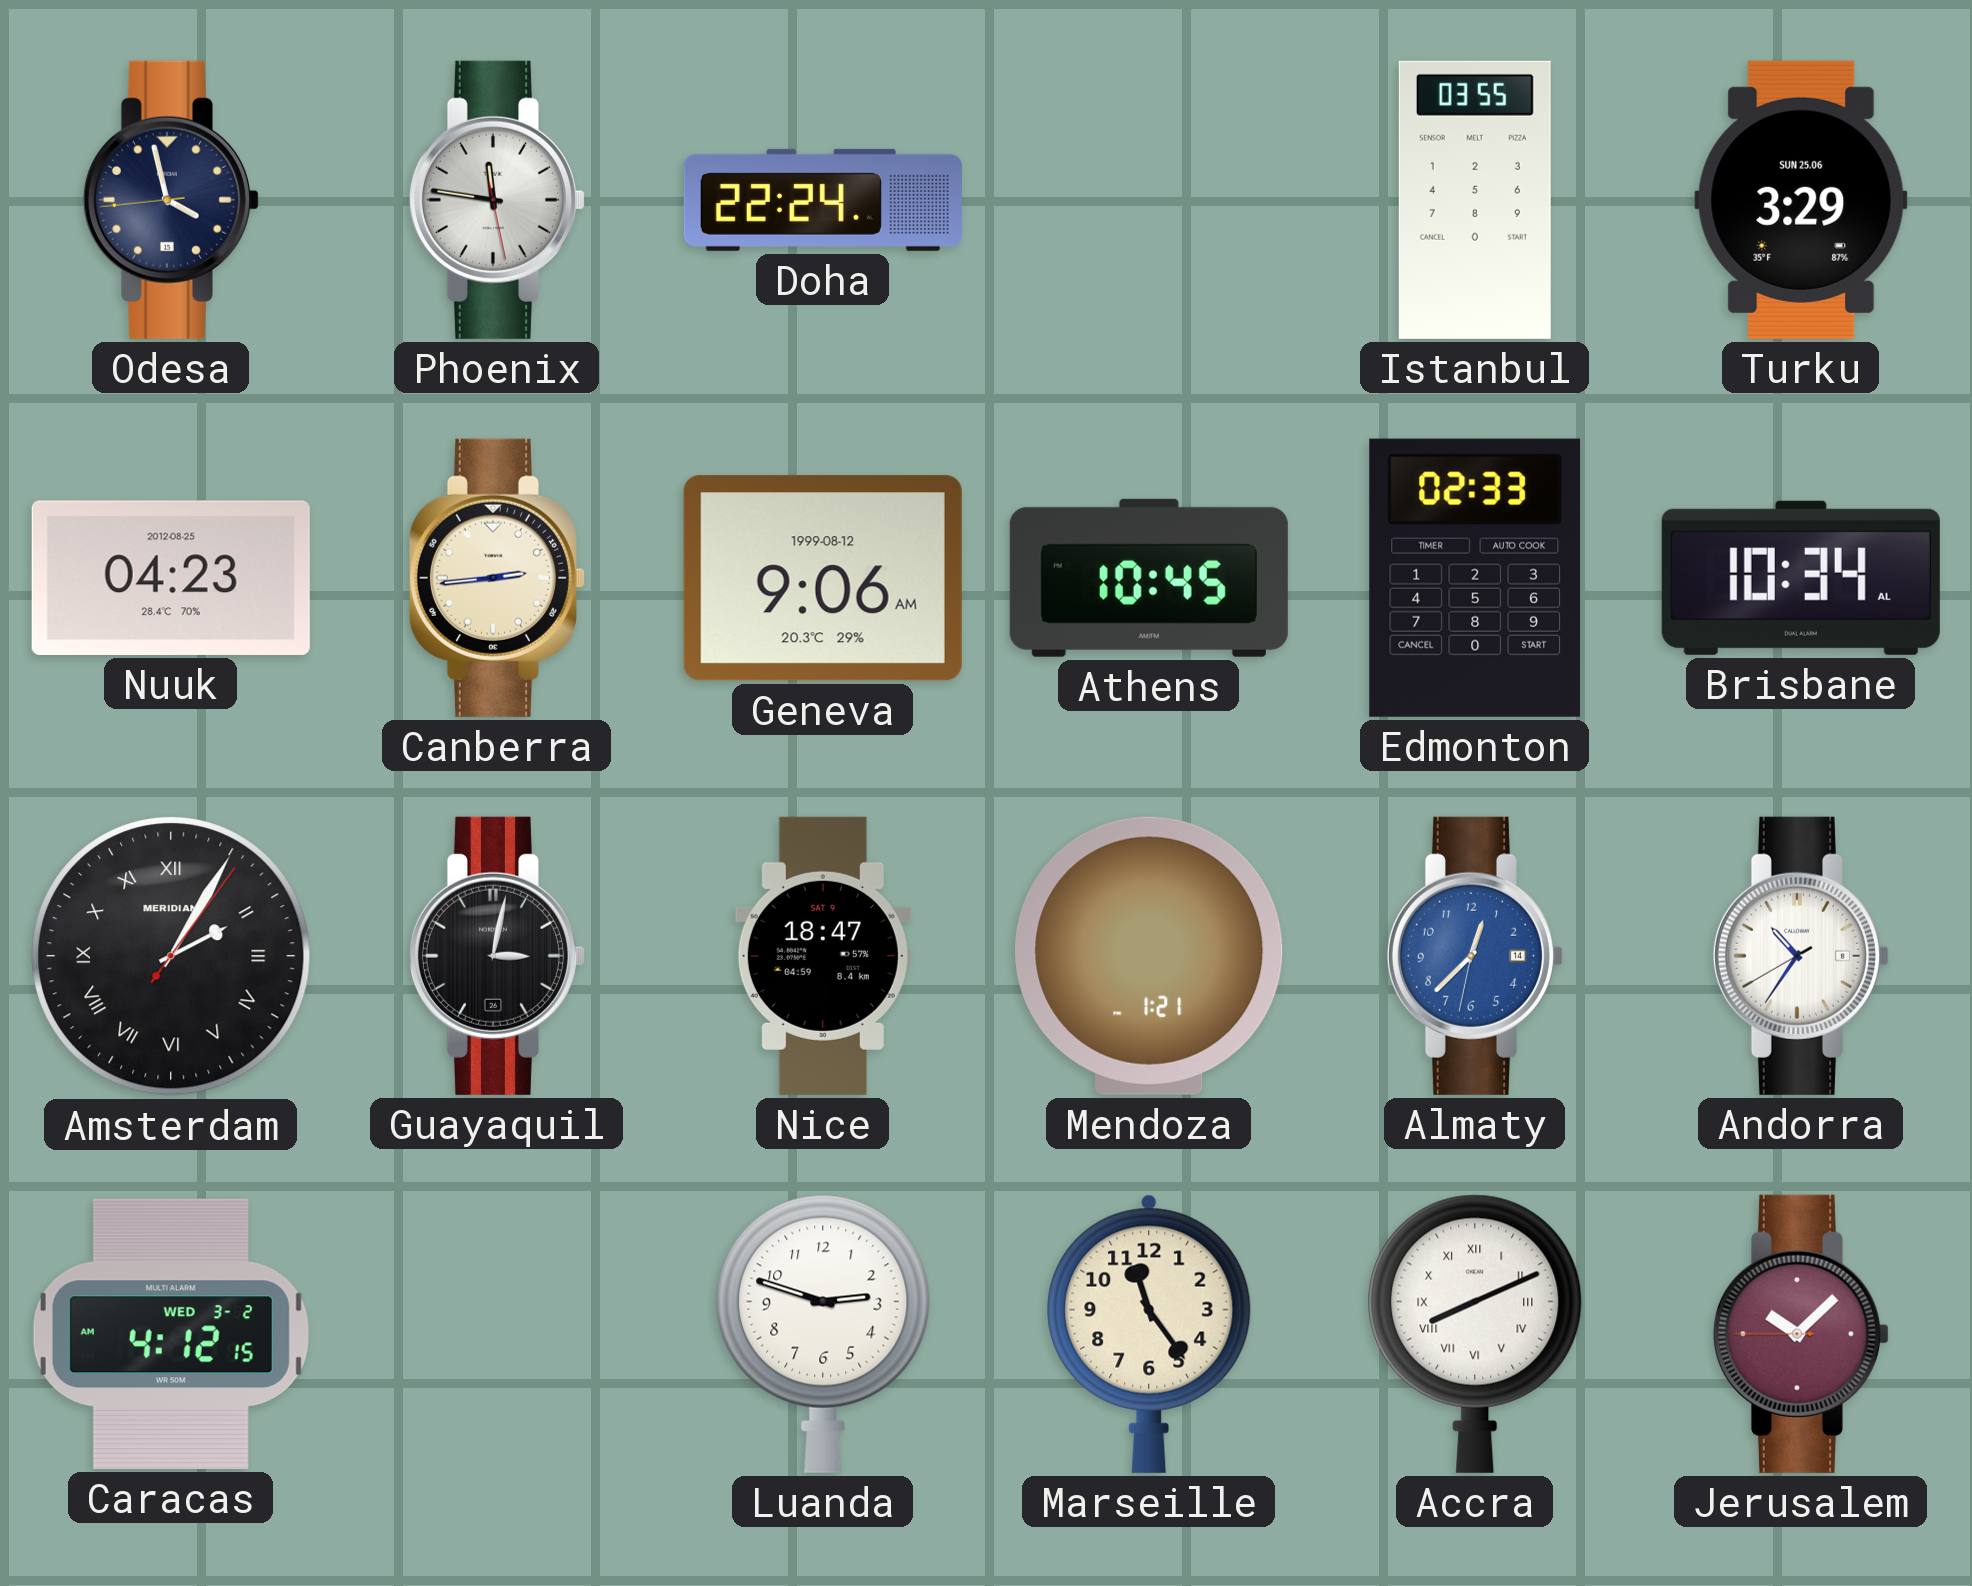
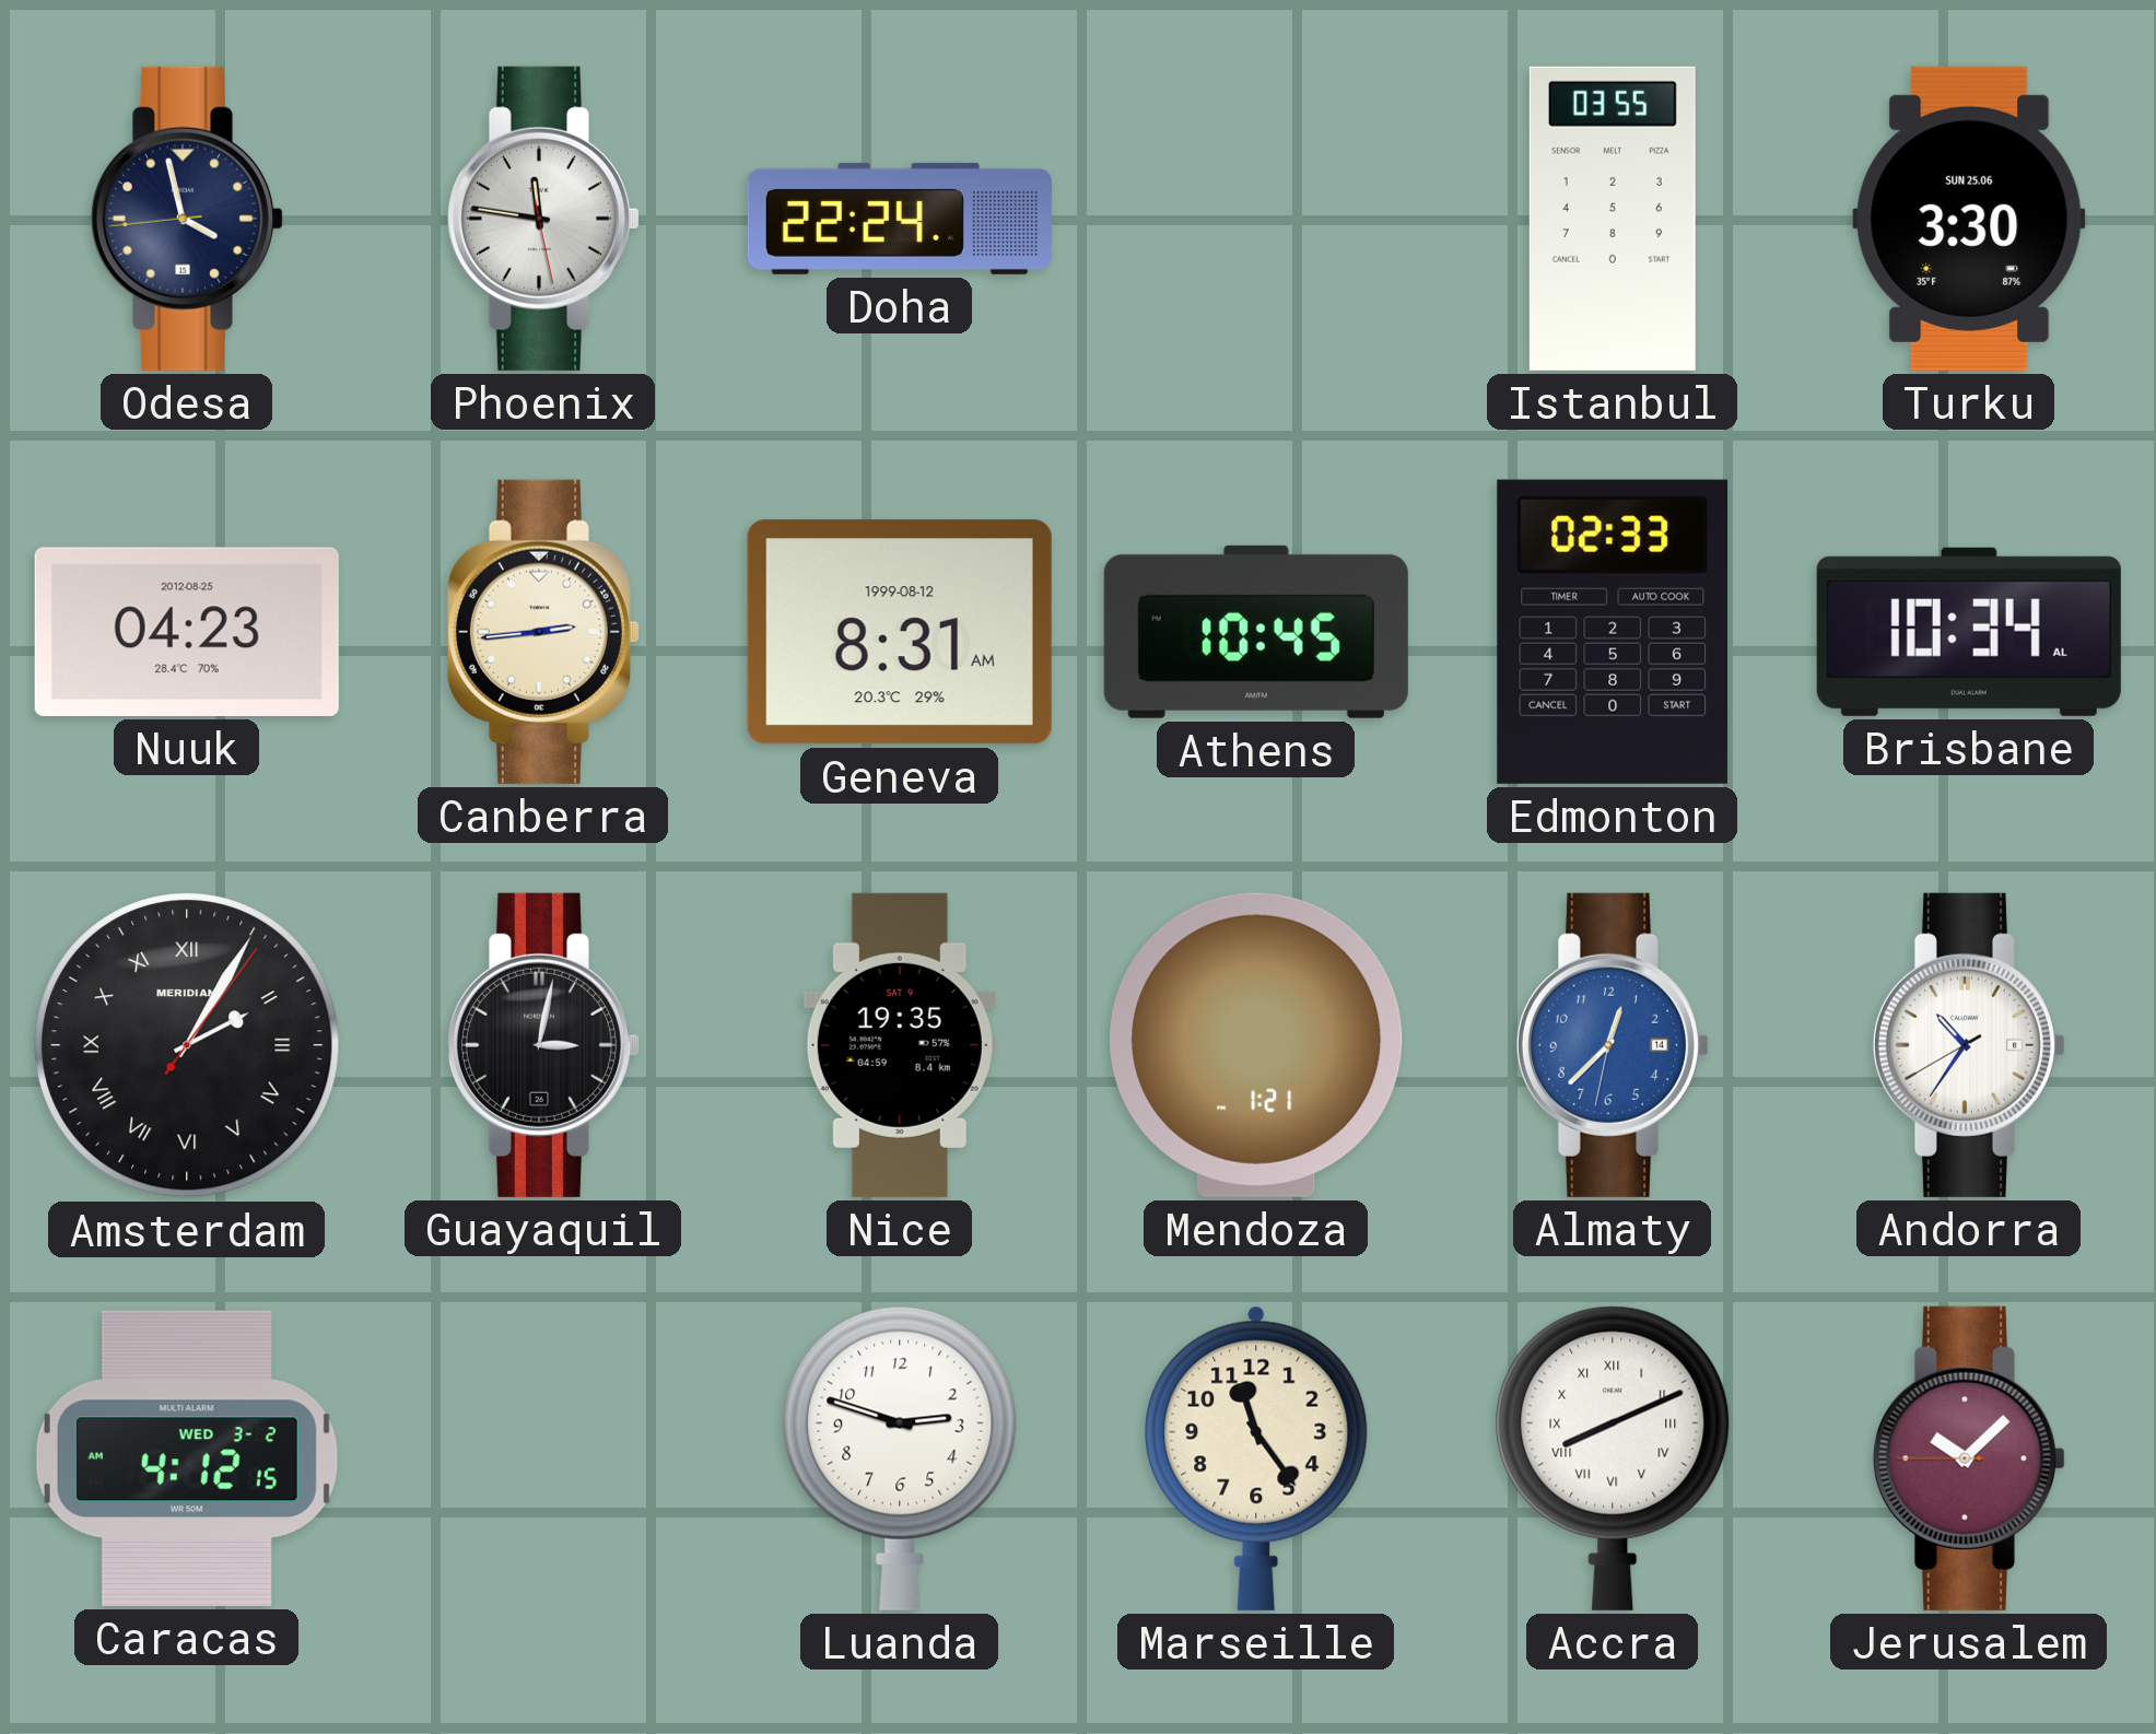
Turku: 3:29 -> 3:30
Geneva: 9:06 -> 8:31
Nice: 18:47 -> 19:35
